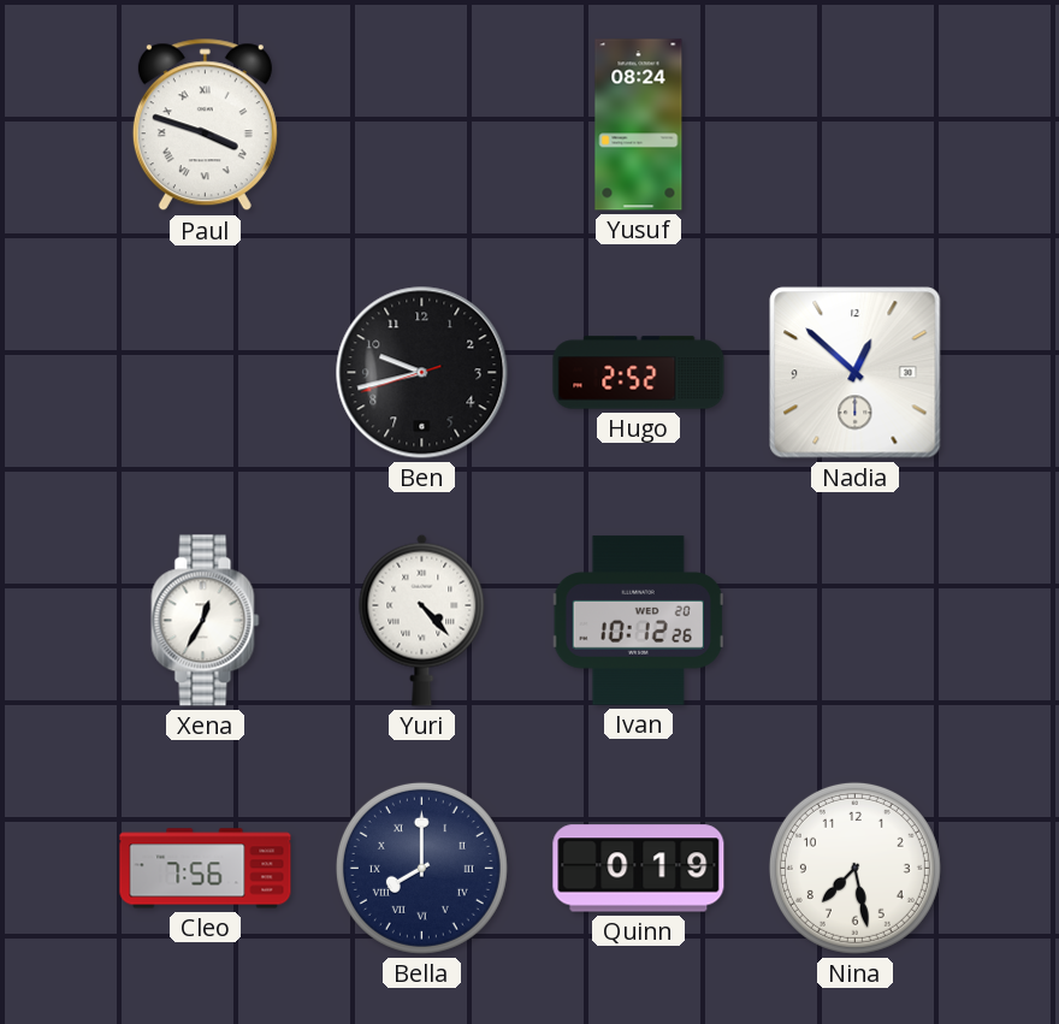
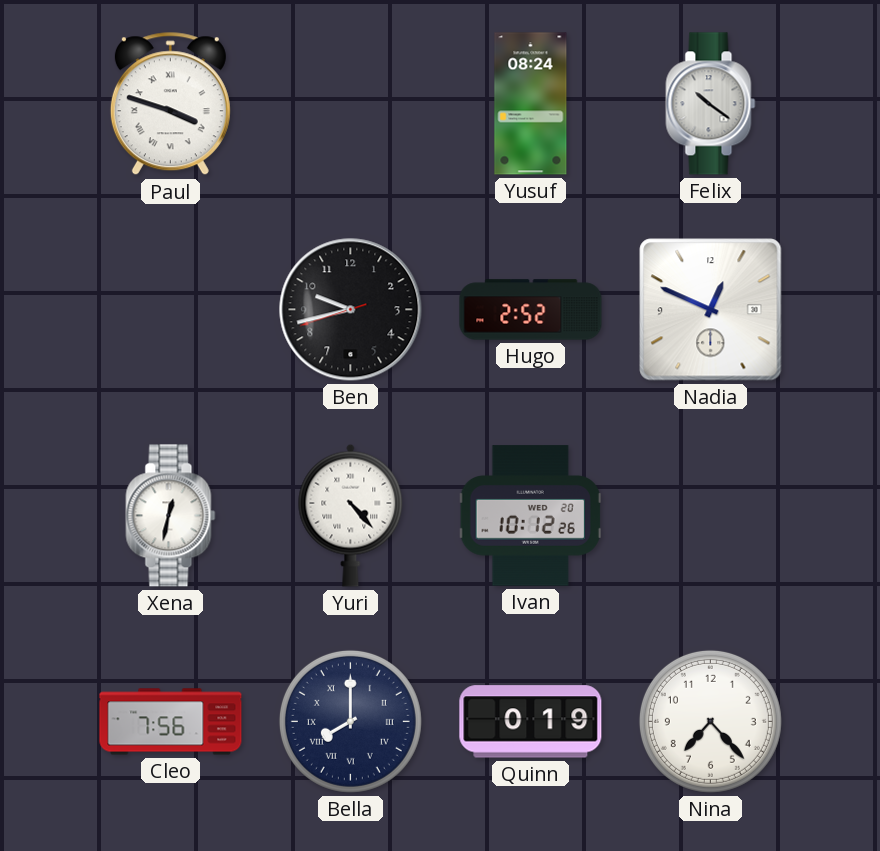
Felix: none -> 10:21
Nadia: 12:52 -> 12:49
Xena: 12:35 -> 12:32
Nina: 7:28 -> 7:23
